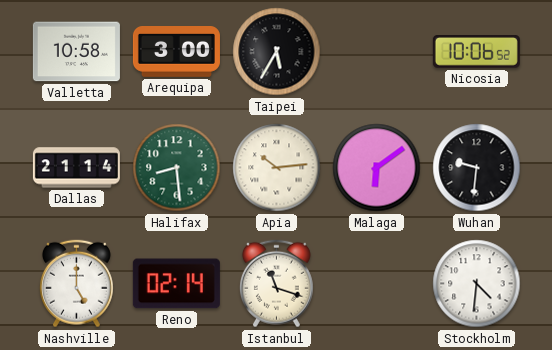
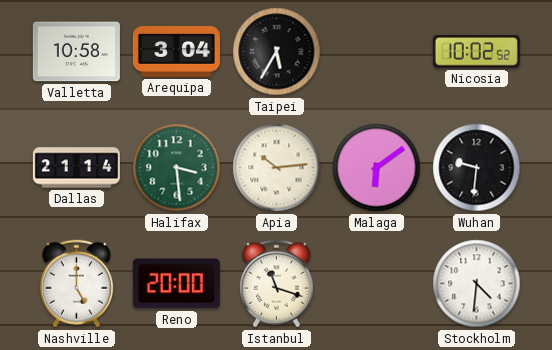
Arequipa: 3:00 -> 3:04
Nicosia: 10:06 -> 10:02
Halifax: 8:29 -> 3:29
Reno: 02:14 -> 20:00
